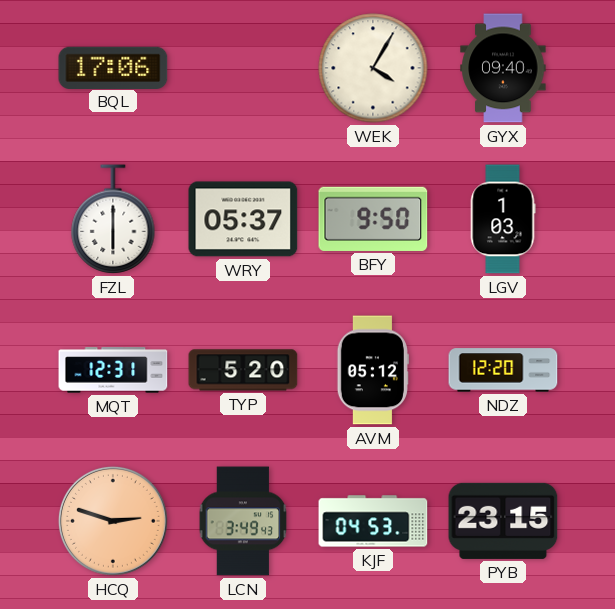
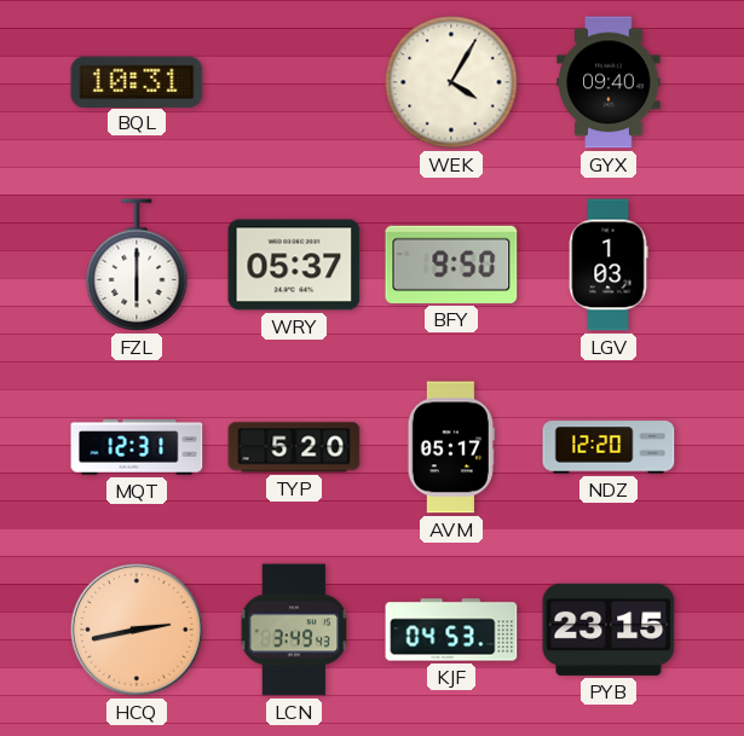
BQL: 17:06 -> 10:31
AVM: 05:12 -> 05:17
HCQ: 2:48 -> 2:43
